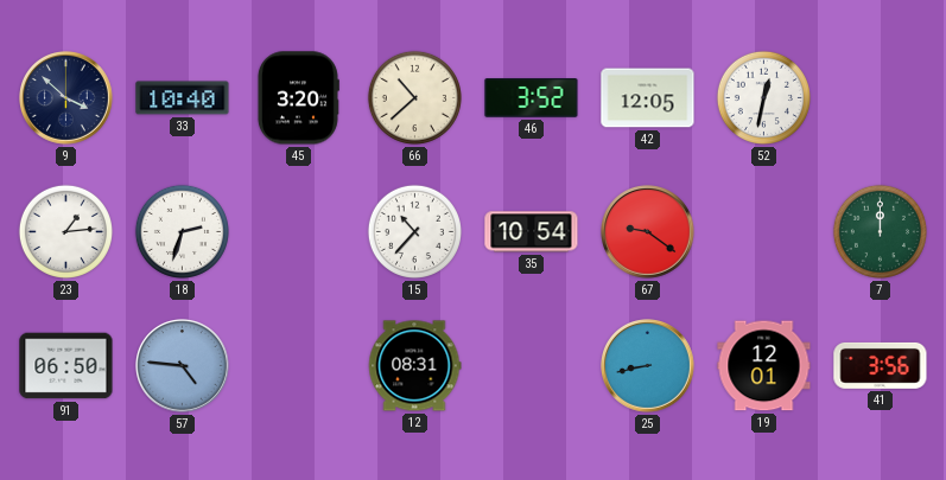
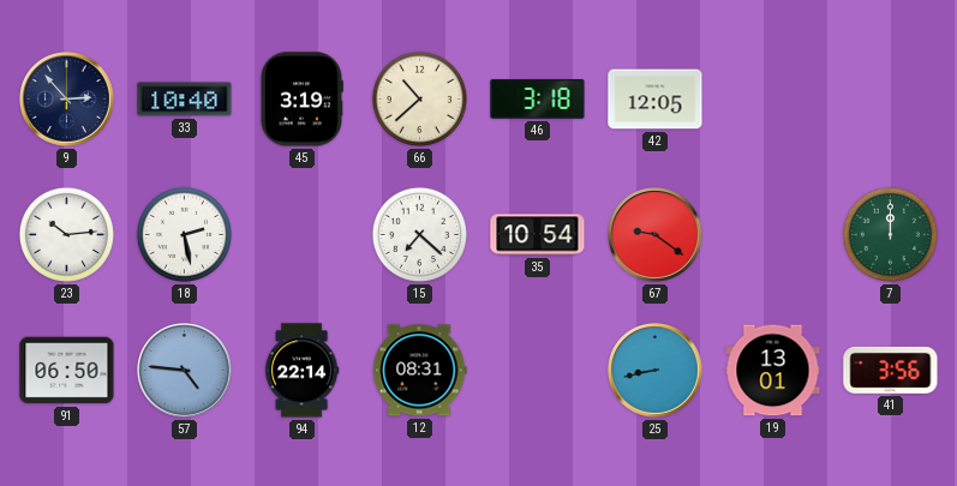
9: 3:52 -> 2:53
45: 3:20 -> 3:19
46: 3:52 -> 3:18
52: 12:32 -> none
23: 1:14 -> 10:14
18: 2:33 -> 2:28
15: 10:37 -> 7:22
94: none -> 22:14
19: 12:01 -> 13:01
